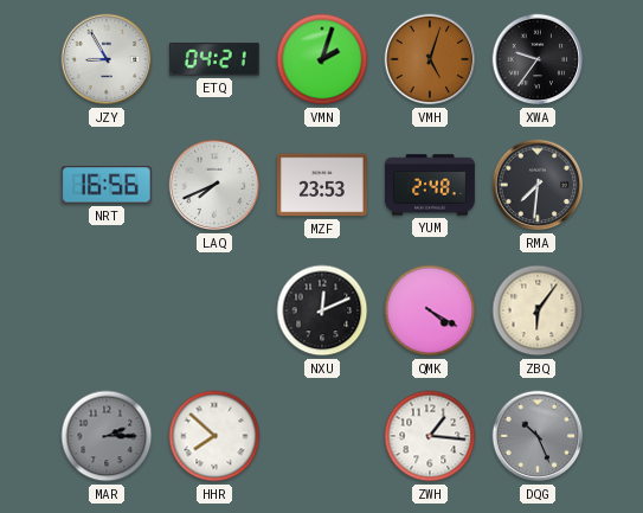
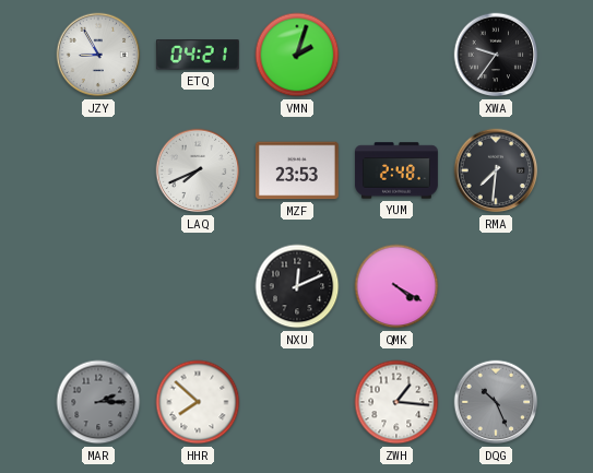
VMH: 5:03 -> none
NRT: 16:56 -> none
ZBQ: 6:06 -> none
